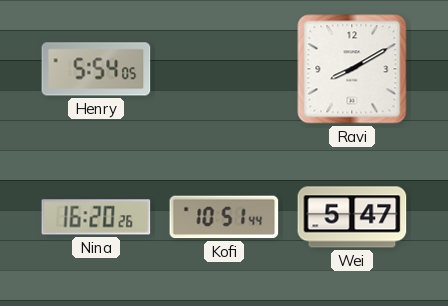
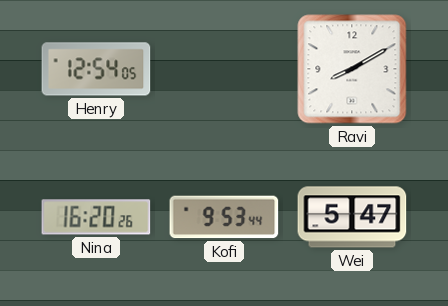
Henry: 5:54 -> 12:54
Kofi: 10:51 -> 9:53
